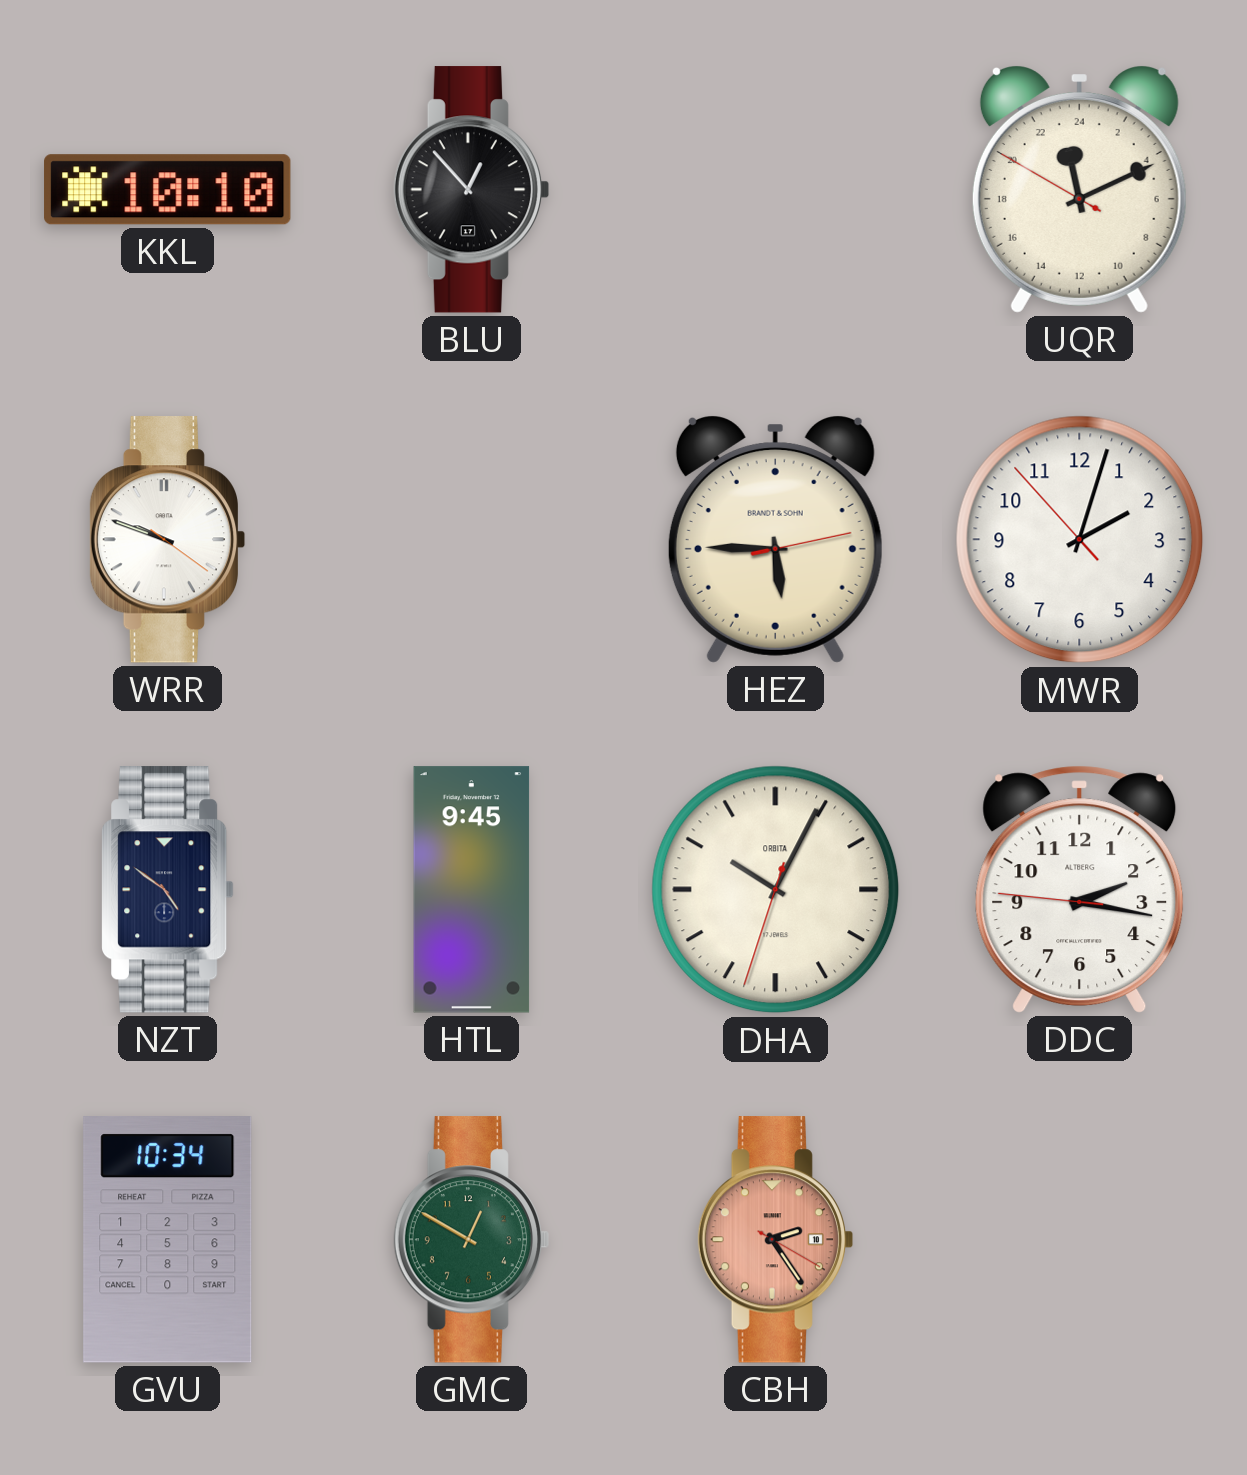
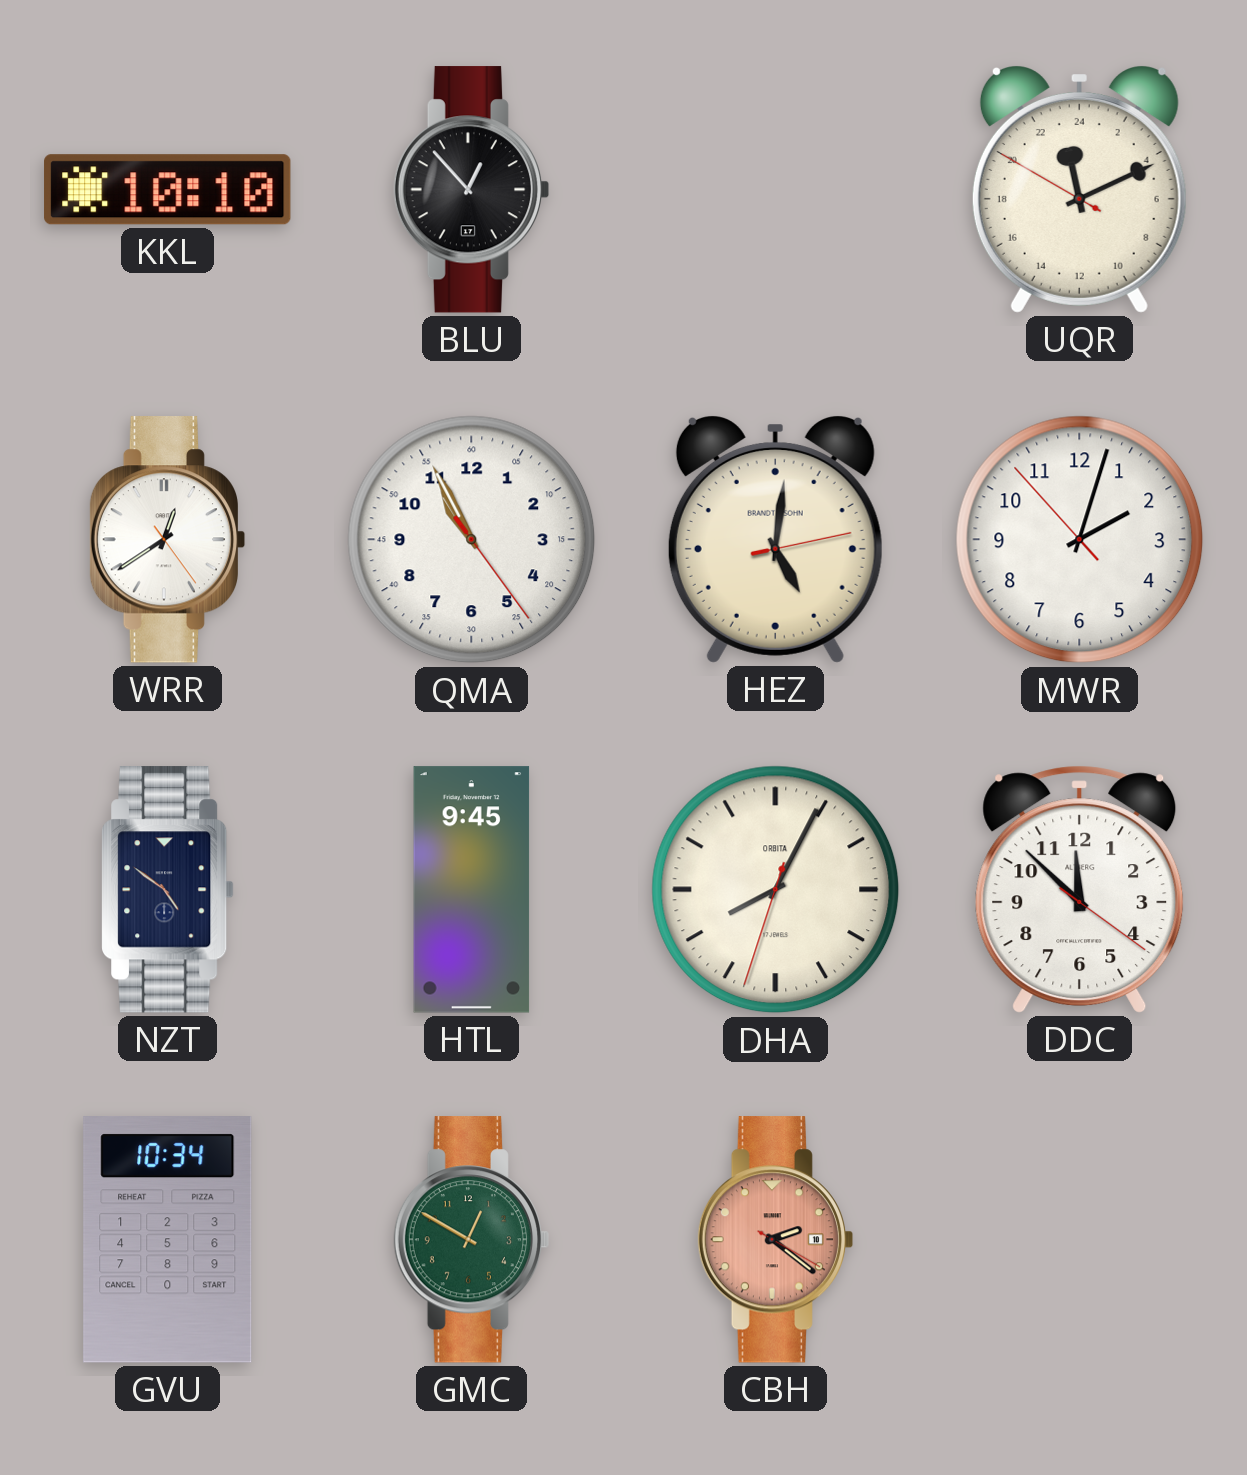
WRR: 9:48 -> 12:39
QMA: none -> 10:55
HEZ: 5:45 -> 5:01
DHA: 10:04 -> 8:04
DDC: 2:16 -> 11:52
CBH: 2:24 -> 2:21
